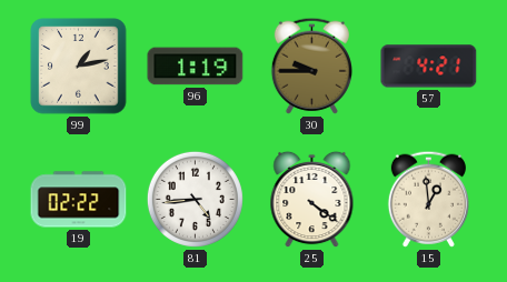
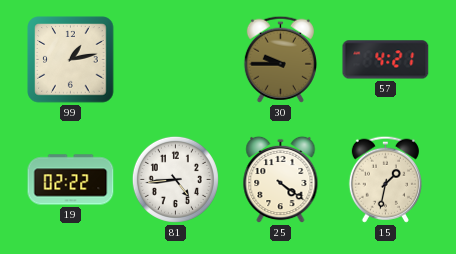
96: 1:19 -> none
15: 12:59 -> 1:32
